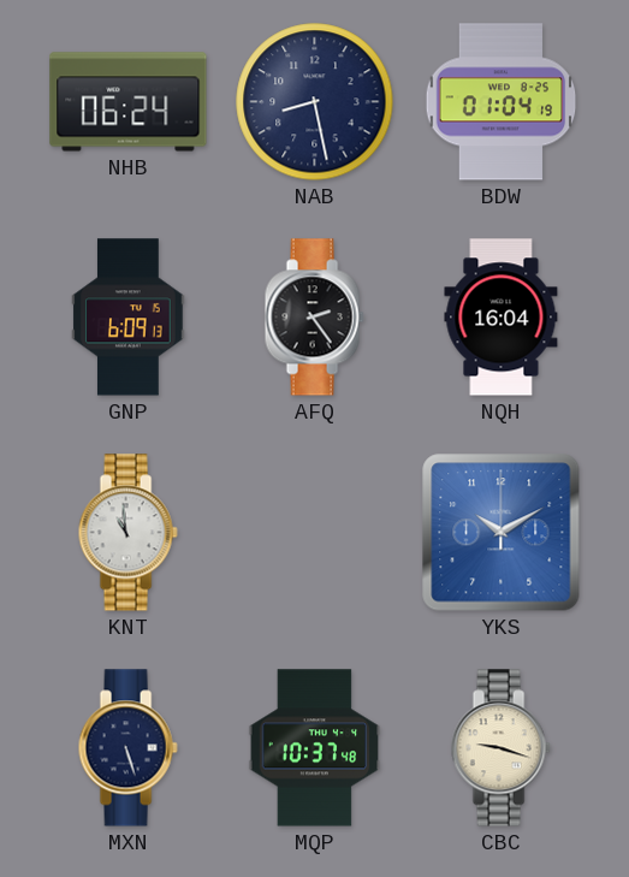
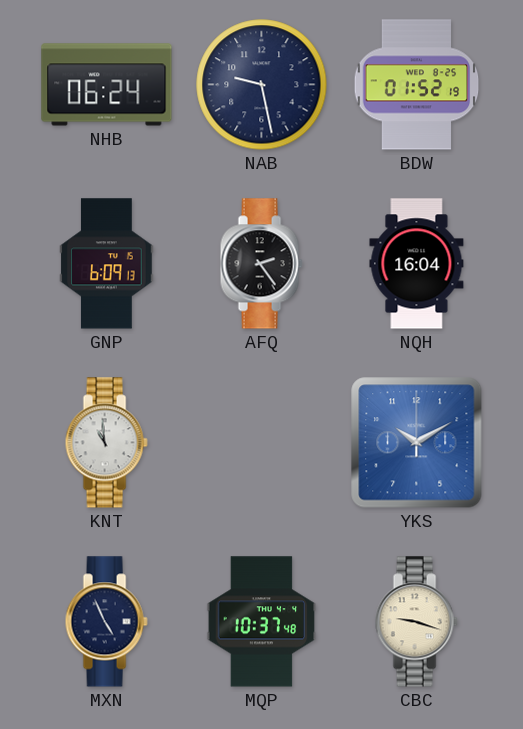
NAB: 8:28 -> 9:28
BDW: 01:04 -> 01:52
MXN: 5:27 -> 4:56
